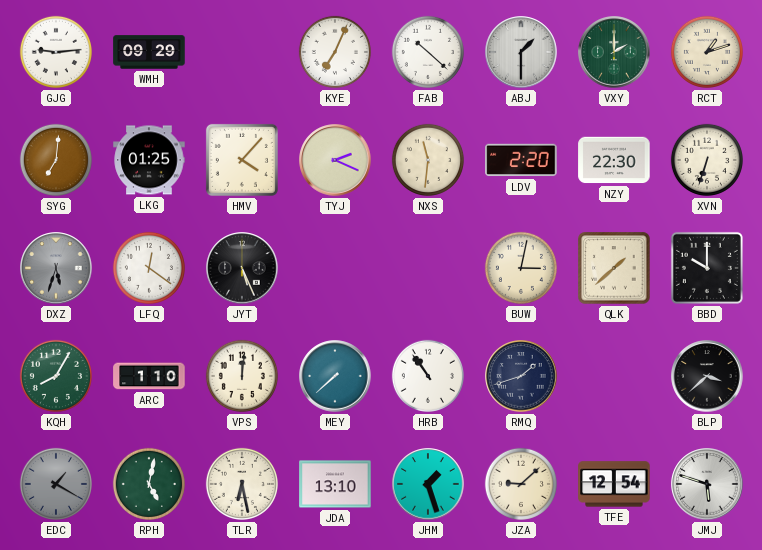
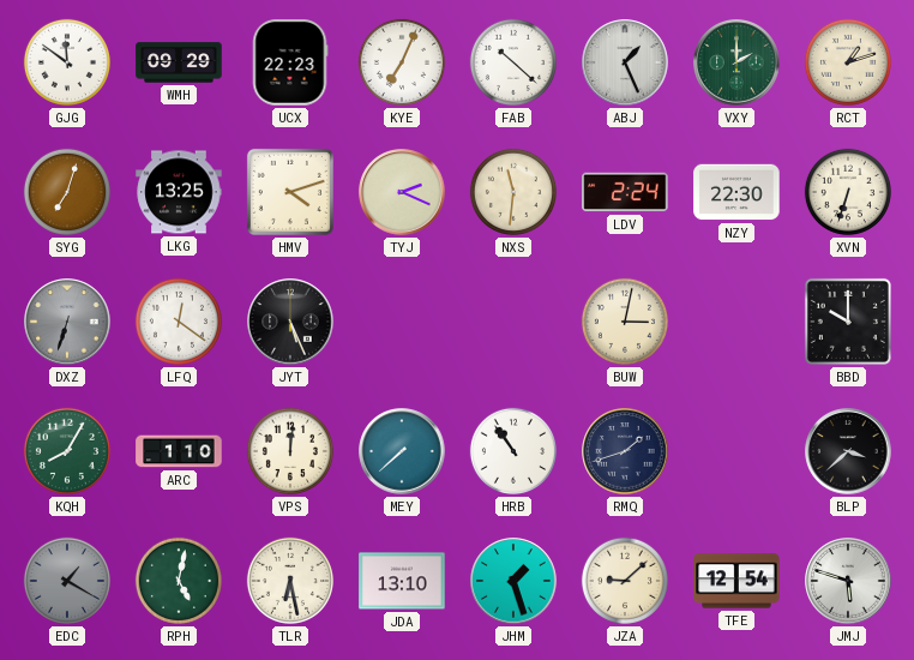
GJG: 9:14 -> 11:51
UCX: none -> 22:23
ABJ: 1:30 -> 1:26
SYG: 7:01 -> 7:03
LKG: 01:25 -> 13:25
HMV: 4:07 -> 4:12
LDV: 2:20 -> 2:24
DXZ: 5:33 -> 6:33
QLK: 1:38 -> none
